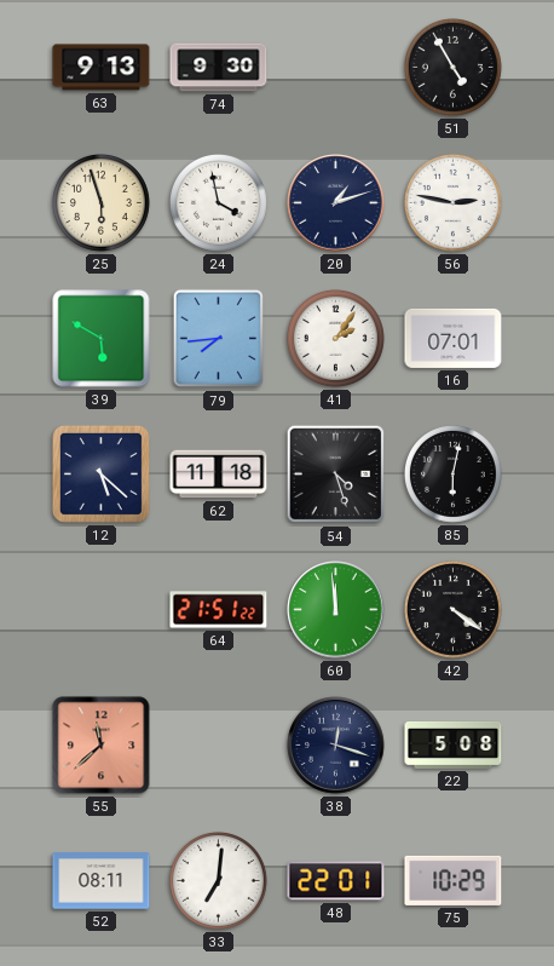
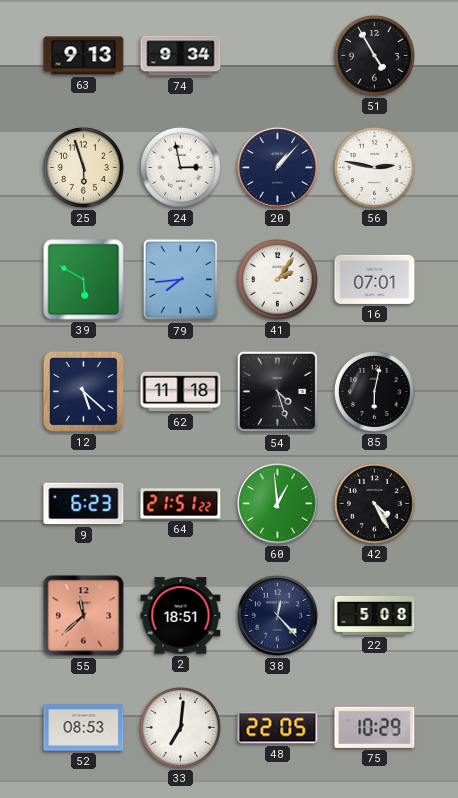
74: 9:30 -> 9:34
24: 3:58 -> 2:58
20: 1:12 -> 1:07
9: none -> 6:23
60: 11:59 -> 12:59
42: 4:21 -> 4:25
2: none -> 18:51
38: 12:18 -> 12:23
52: 08:11 -> 08:53
48: 22:01 -> 22:05
